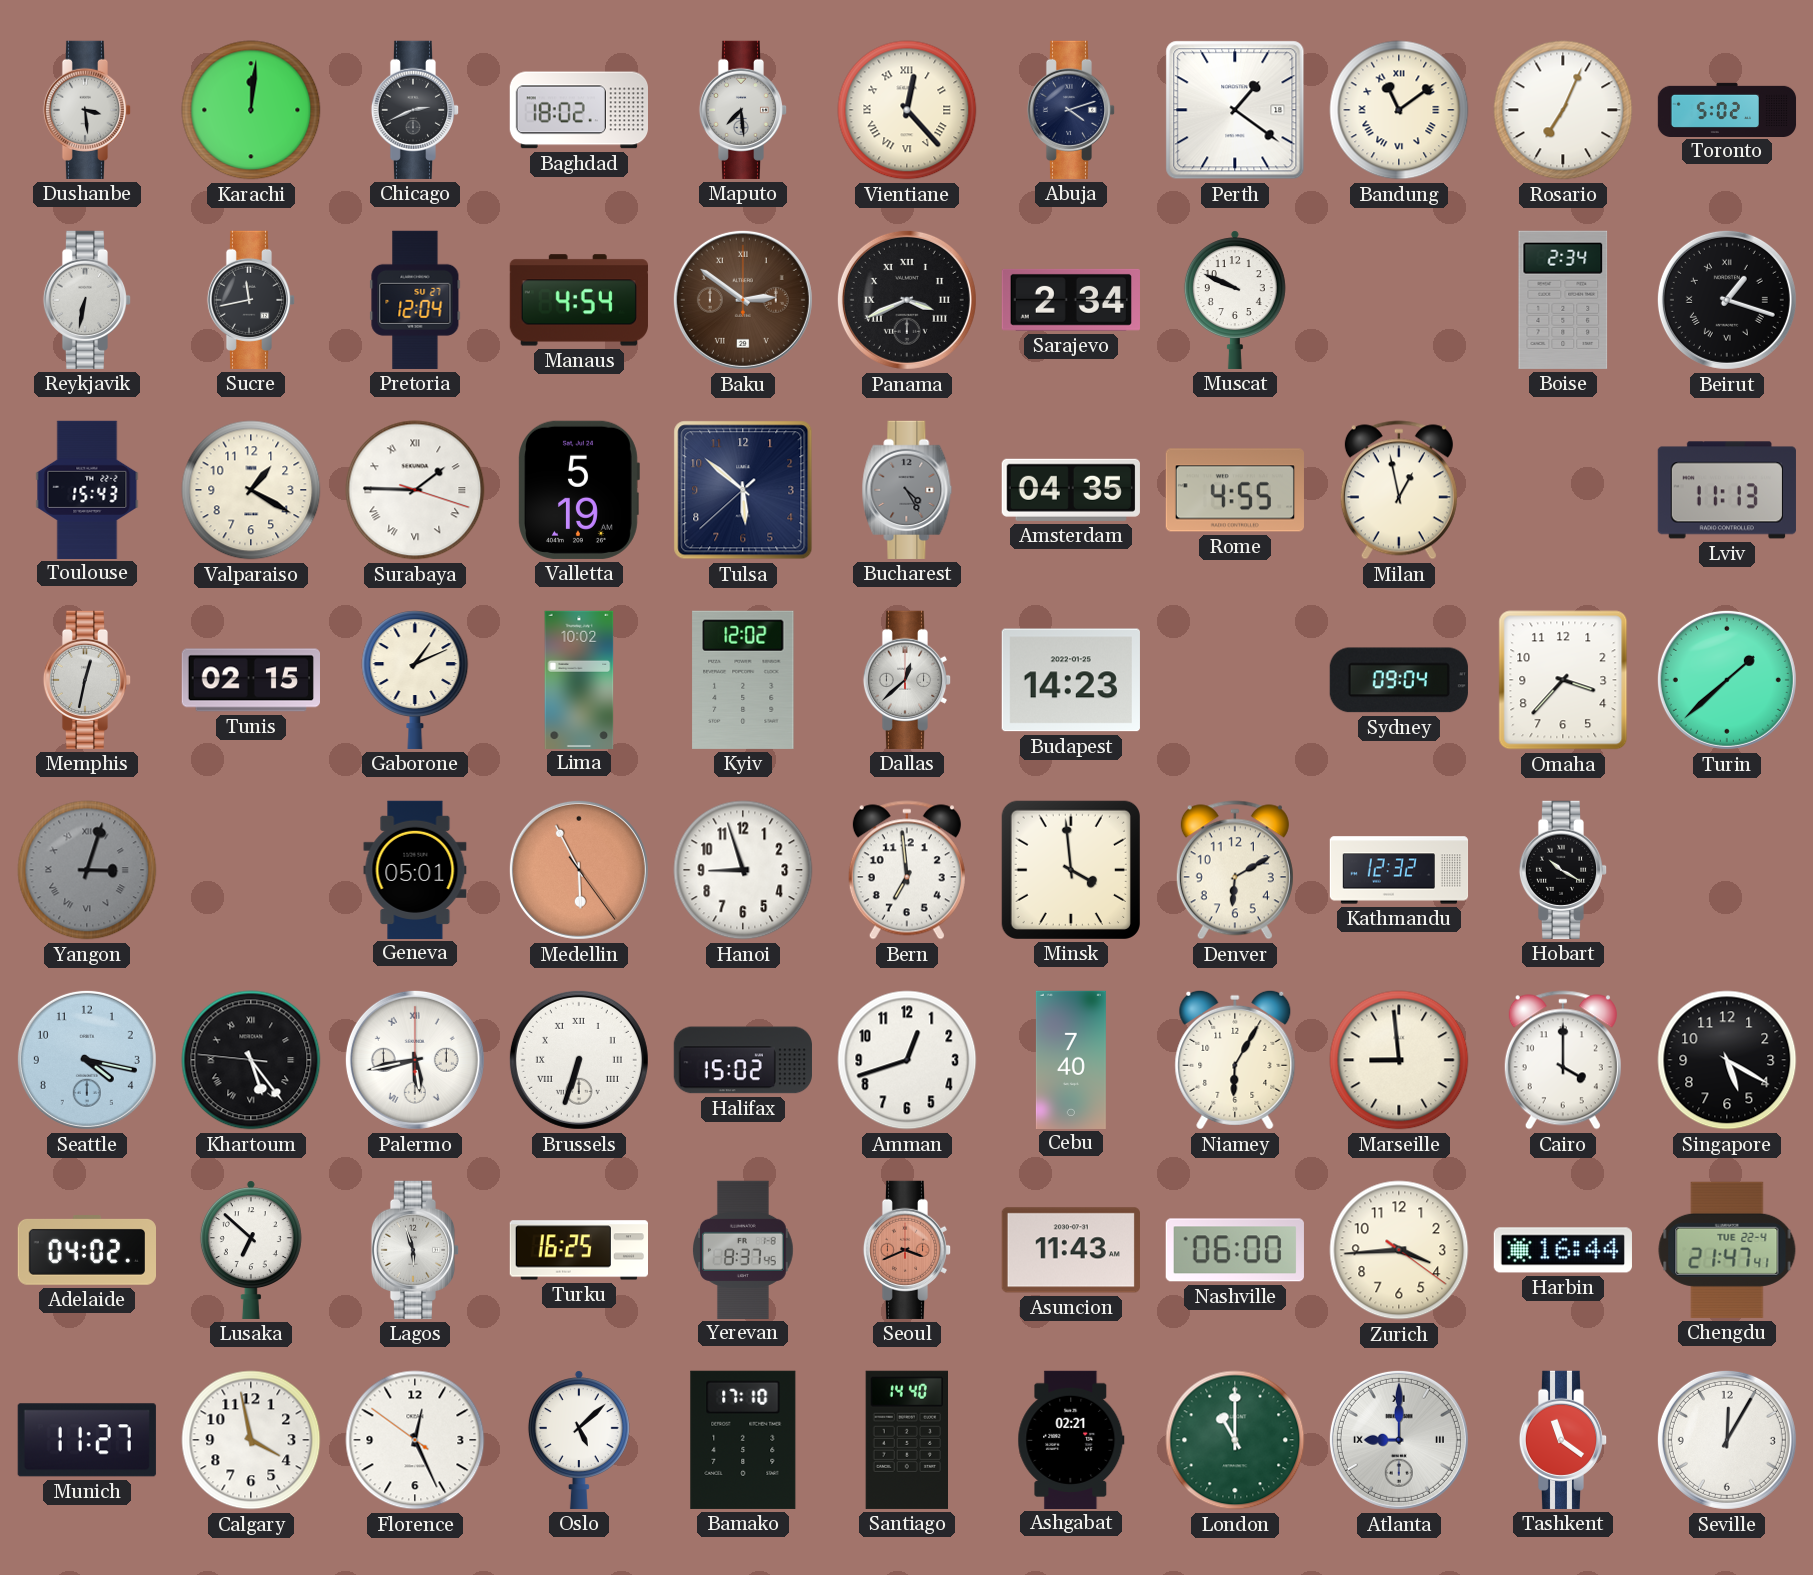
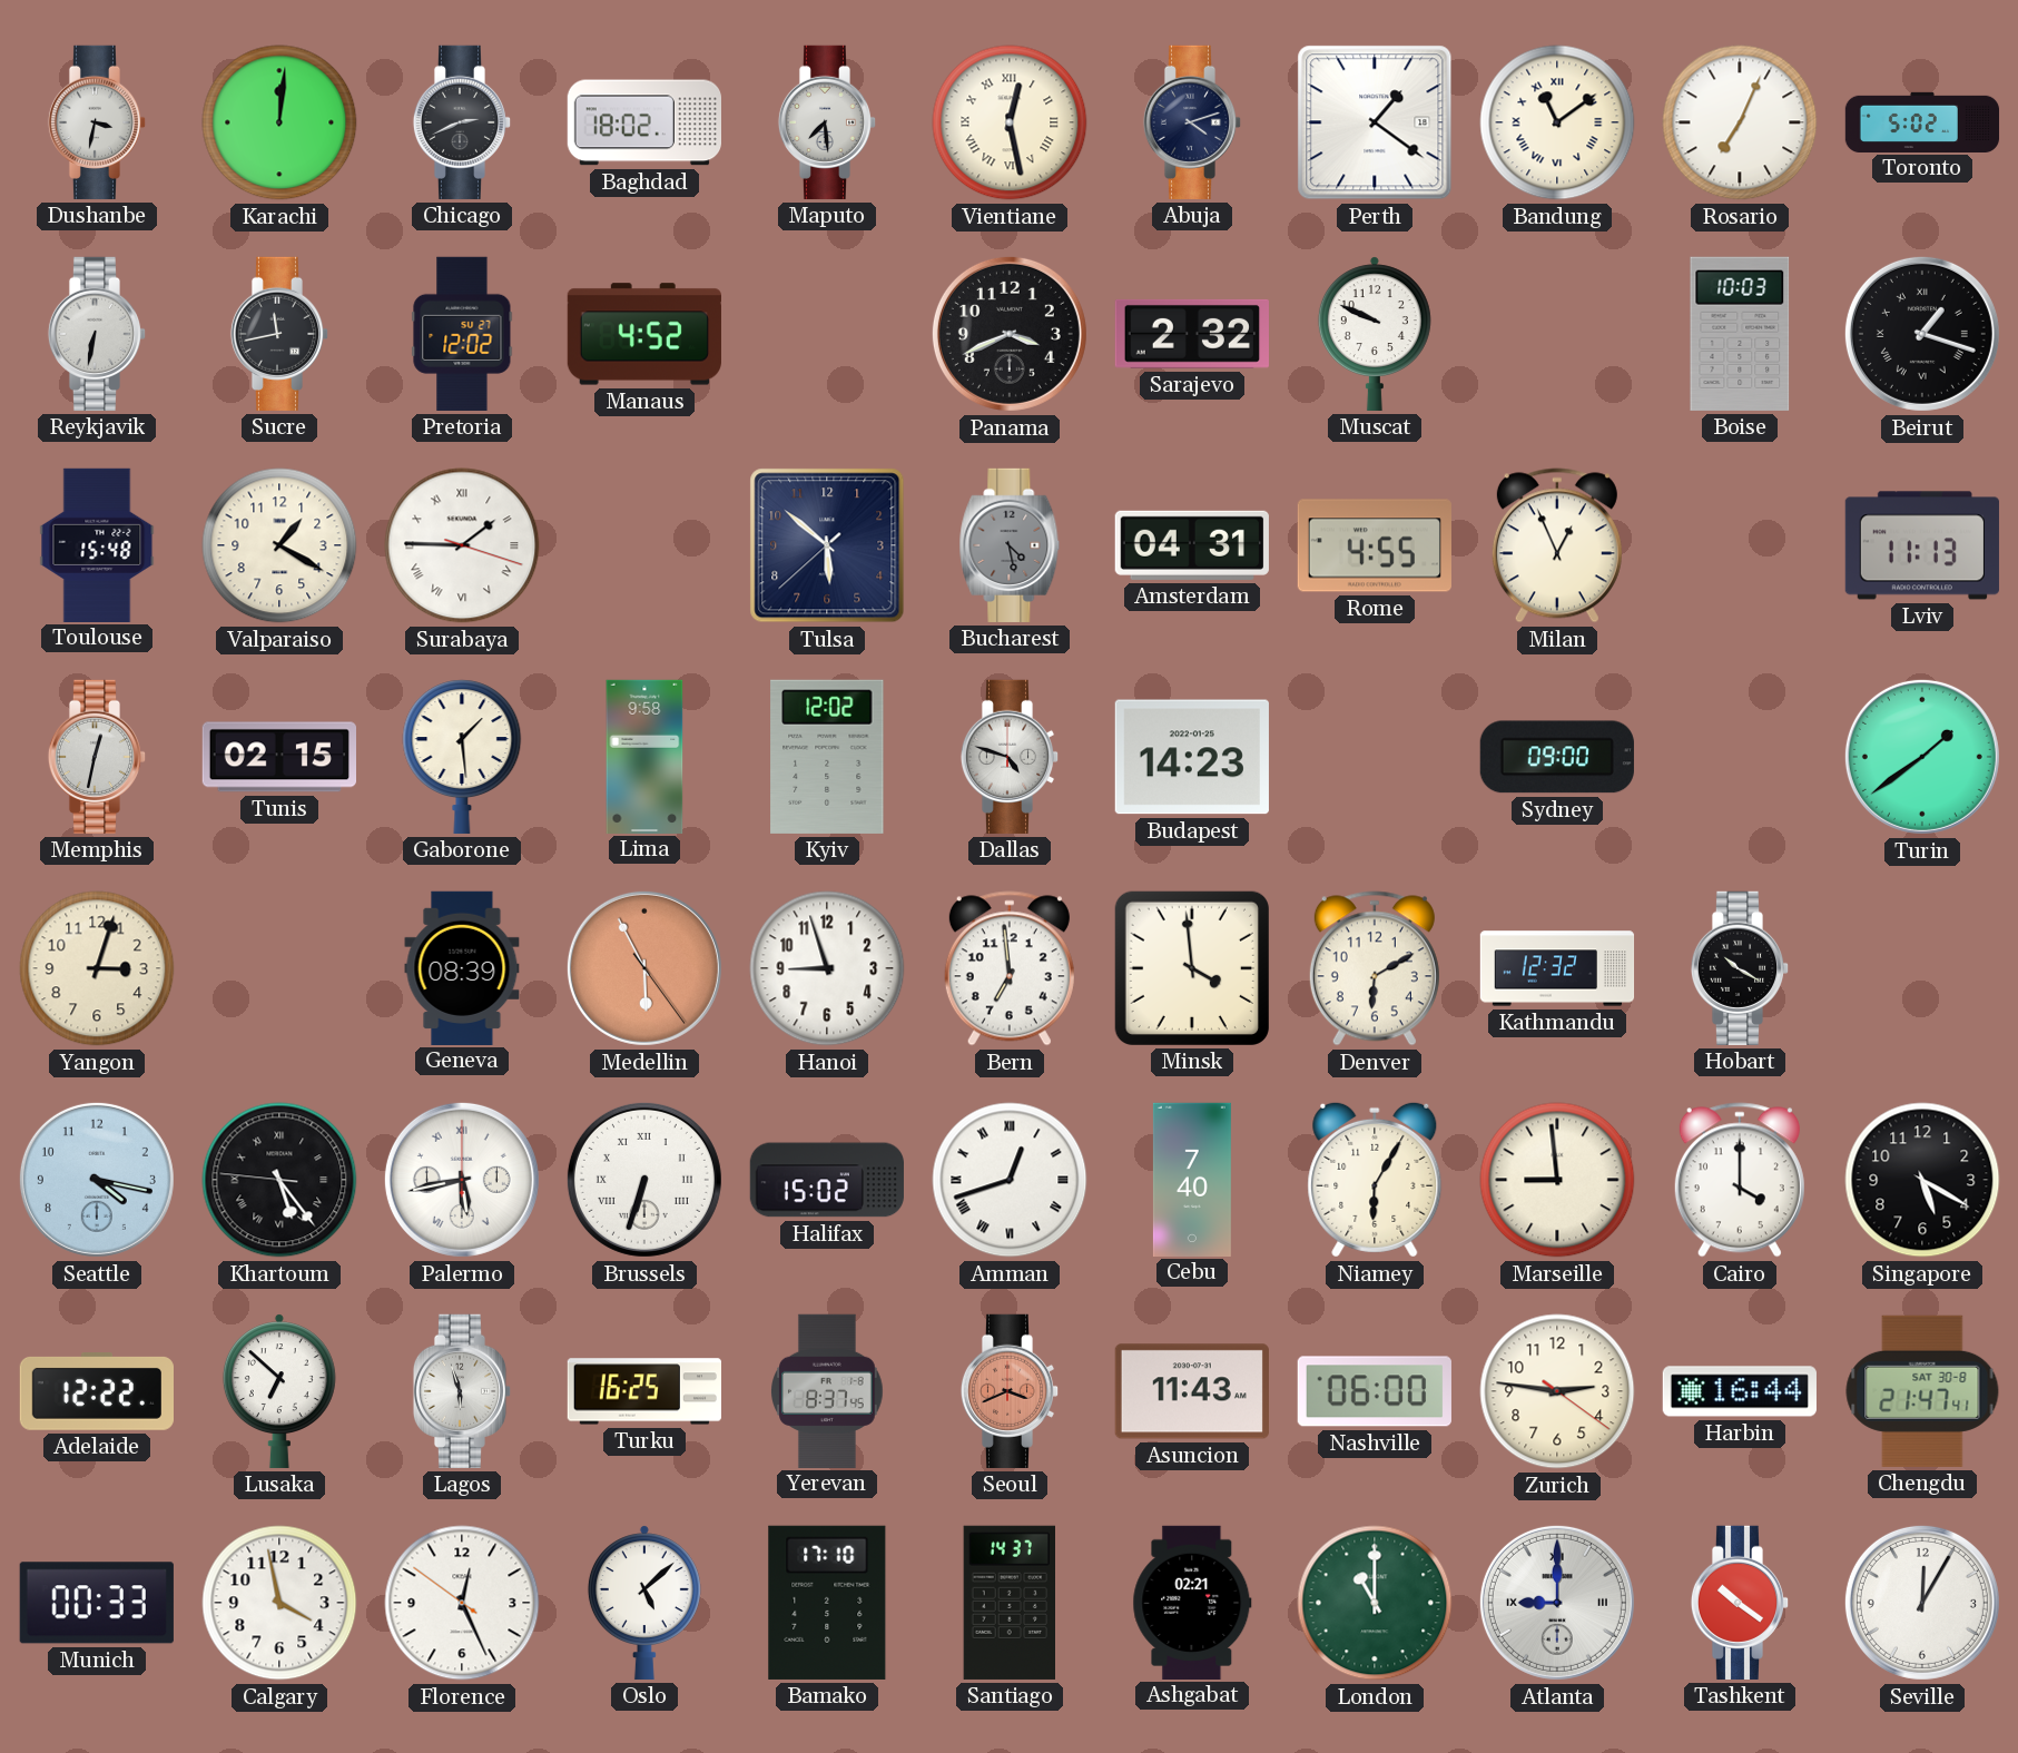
Dushanbe: 3:29 -> 3:32
Vientiane: 12:23 -> 12:28
Pretoria: 12:04 -> 12:02
Manaus: 4:54 -> 4:52
Baku: 2:51 -> none
Panama numerals: Roman -> Arabic
Sarajevo: 2:34 -> 2:32
Boise: 2:34 -> 10:03
Toulouse: 15:43 -> 15:48
Valletta: 5:19 -> none
Bucharest: 4:25 -> 4:28
Amsterdam: 04:35 -> 04:31
Milan: 12:58 -> 12:56
Gaborone: 1:11 -> 1:29
Lima: 10:02 -> 9:58
Dallas: 12:38 -> 4:48
Sydney: 09:04 -> 09:00
Omaha: 3:37 -> none
Turin: 1:38 -> 1:39
Yangon dial: grey -> cream
Yangon numerals: Roman -> Arabic
Geneva: 05:01 -> 08:39
Amman numerals: Arabic -> Roman
Adelaide: 04:02 -> 12:22
Zurich: 3:44 -> 2:46
Chengdu date: TUE 22-4 -> SAT 30-8
Munich: 11:27 -> 00:33
Santiago: 14:40 -> 14:37
Tashkent: 11:21 -> 10:21
